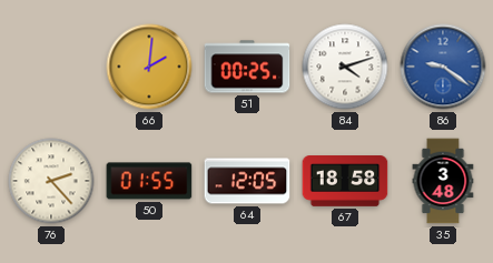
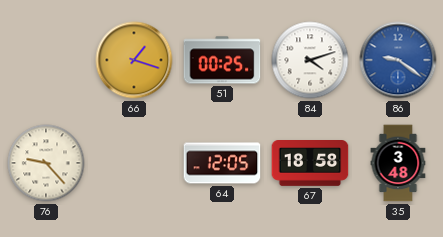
66: 2:01 -> 1:18
76: 2:23 -> 9:23
50: 01:55 -> none
